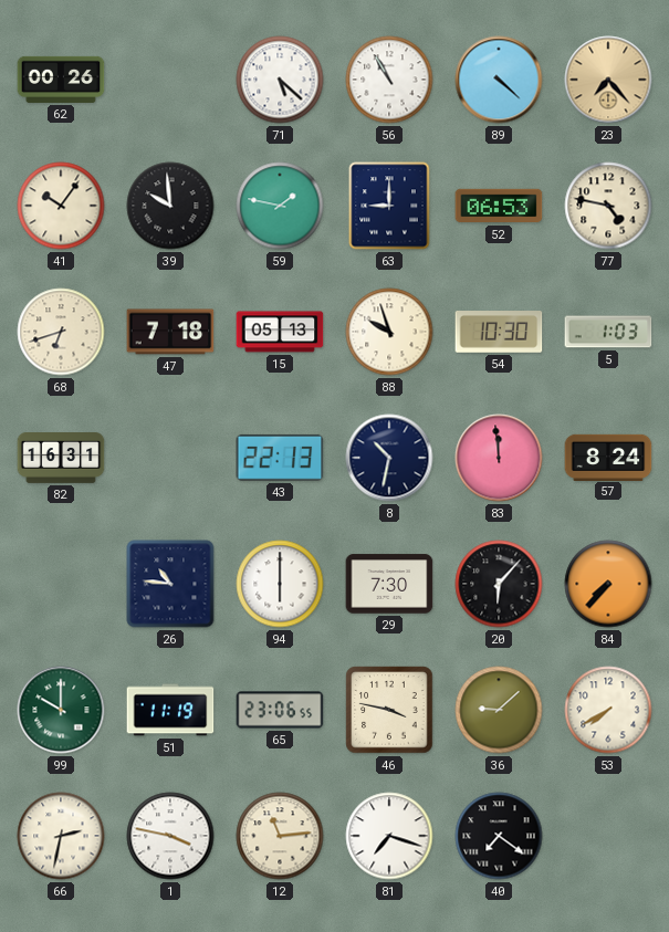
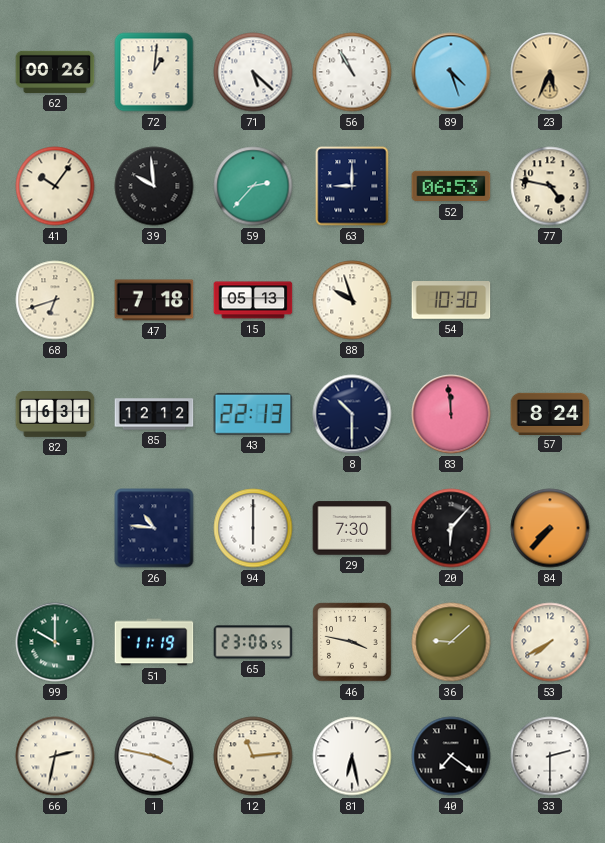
72: none -> 1:01
89: 4:22 -> 4:27
23: 7:23 -> 5:34
59: 1:47 -> 2:37
5: 1:03 -> none
85: none -> 12:12
8: 10:32 -> 10:30
81: 7:18 -> 6:28
33: none -> 2:30
